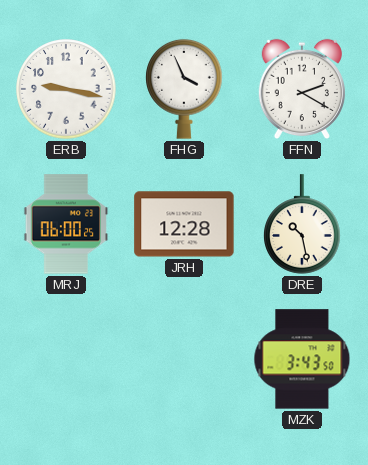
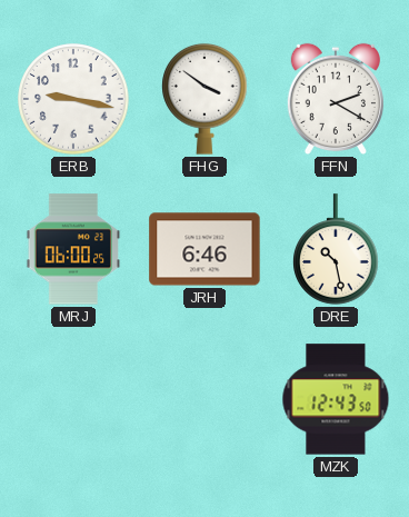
FHG: 3:56 -> 3:51
JRH: 12:28 -> 6:46
MZK: 3:43 -> 12:43
